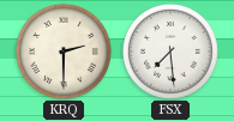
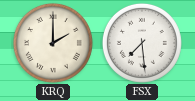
KRQ: 2:30 -> 2:00
